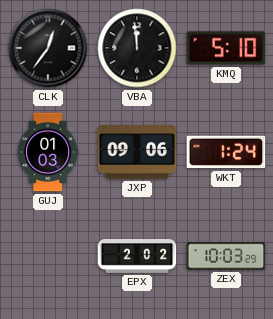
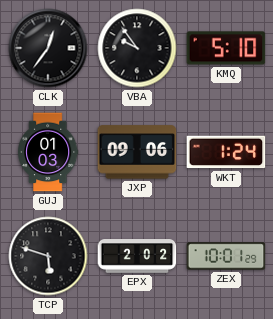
VBA: 11:59 -> 9:54
TCP: none -> 5:48
ZEX: 10:03 -> 10:01
